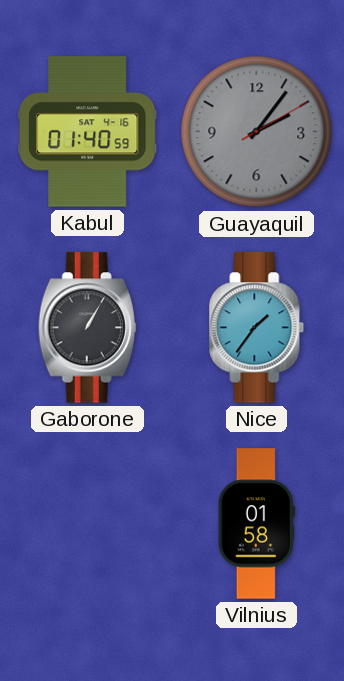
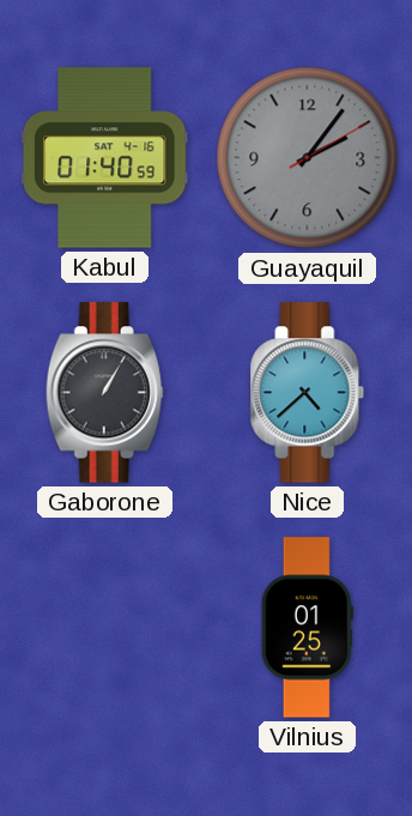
Nice: 1:36 -> 4:38
Vilnius: 01:58 -> 01:25
